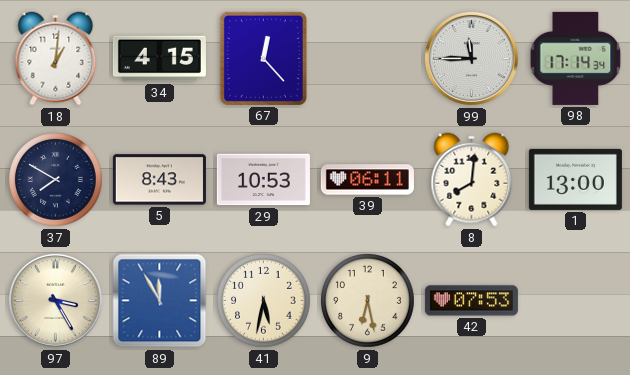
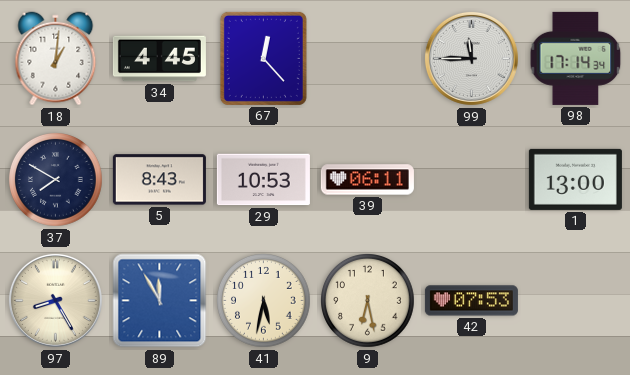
34: 4:15 -> 4:45
8: 8:01 -> none
97: 3:25 -> 8:25
